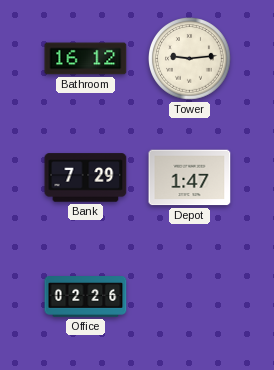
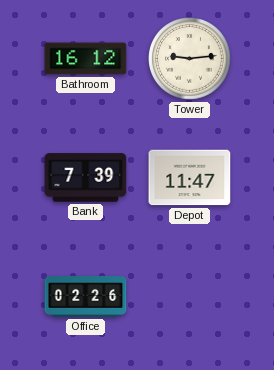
Bank: 7:29 -> 7:39
Depot: 1:47 -> 11:47
